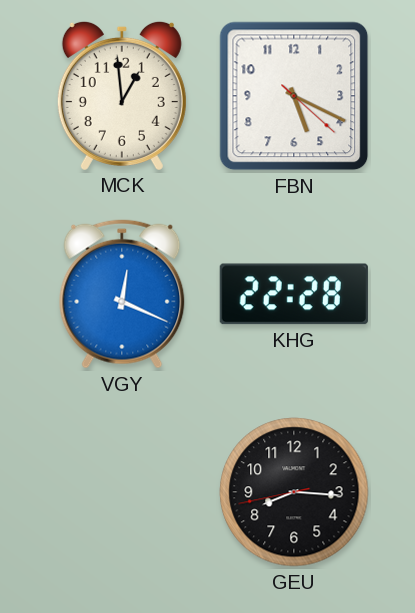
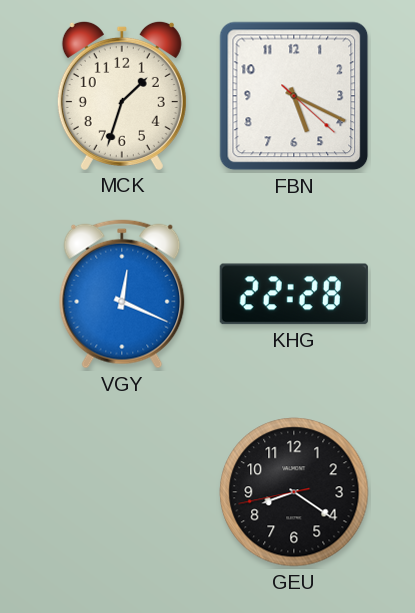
MCK: 12:59 -> 1:33
GEU: 8:15 -> 8:20
